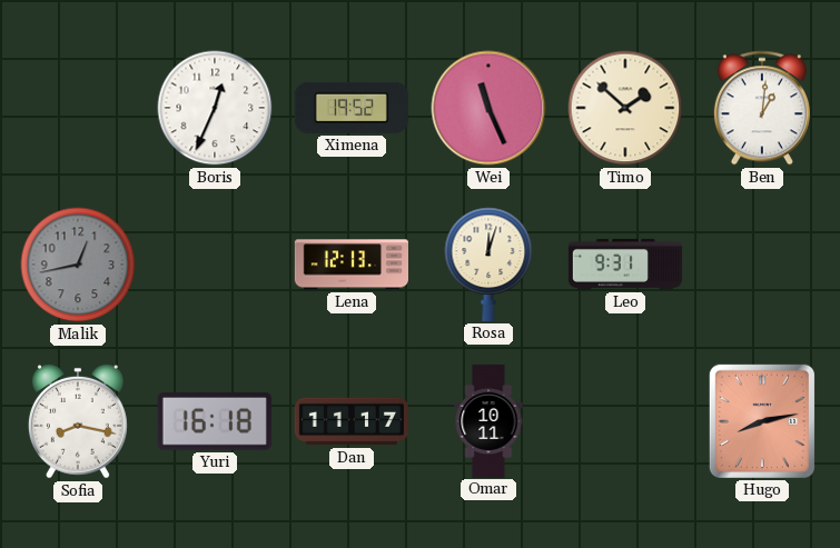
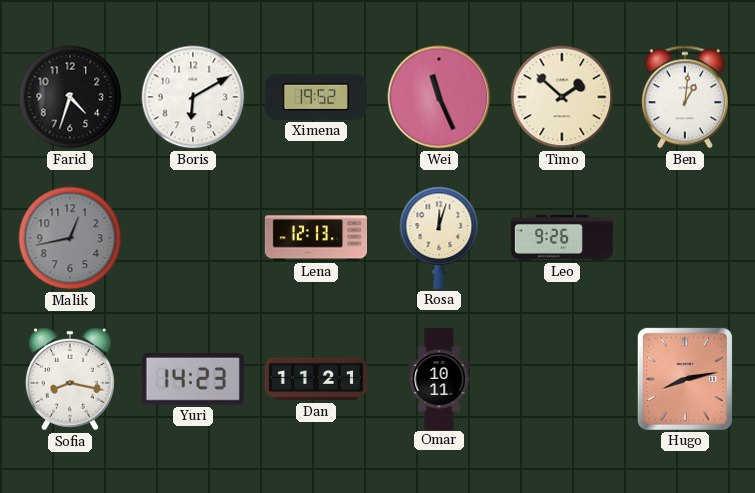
Farid: none -> 4:33
Boris: 12:34 -> 6:10
Leo: 9:31 -> 9:26
Yuri: 16:18 -> 14:23
Dan: 11:17 -> 11:21
